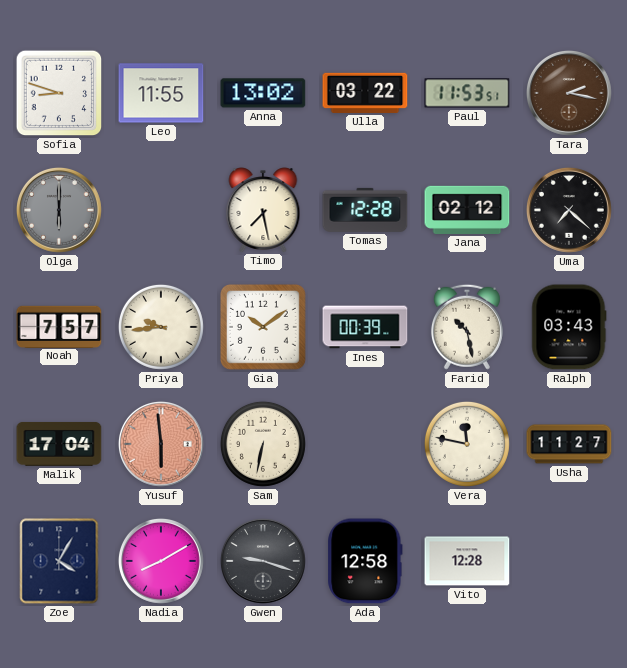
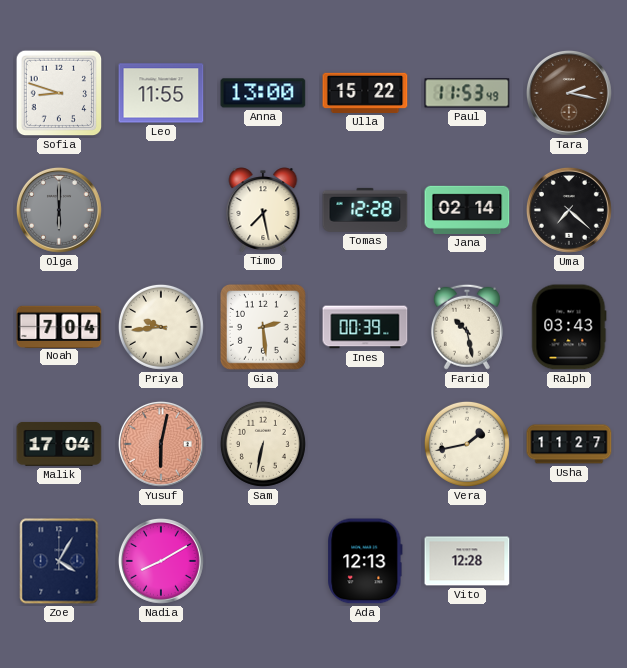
Anna: 13:02 -> 13:00
Ulla: 03:22 -> 15:22
Paul: 11:53:51 -> 11:53:49
Jana: 02:12 -> 02:14
Noah: 7:57 -> 7:04
Gia: 10:09 -> 2:29
Yusuf: 5:59 -> 6:02
Vera: 11:47 -> 1:43
Gwen: 9:18 -> none
Ada: 12:58 -> 12:13
